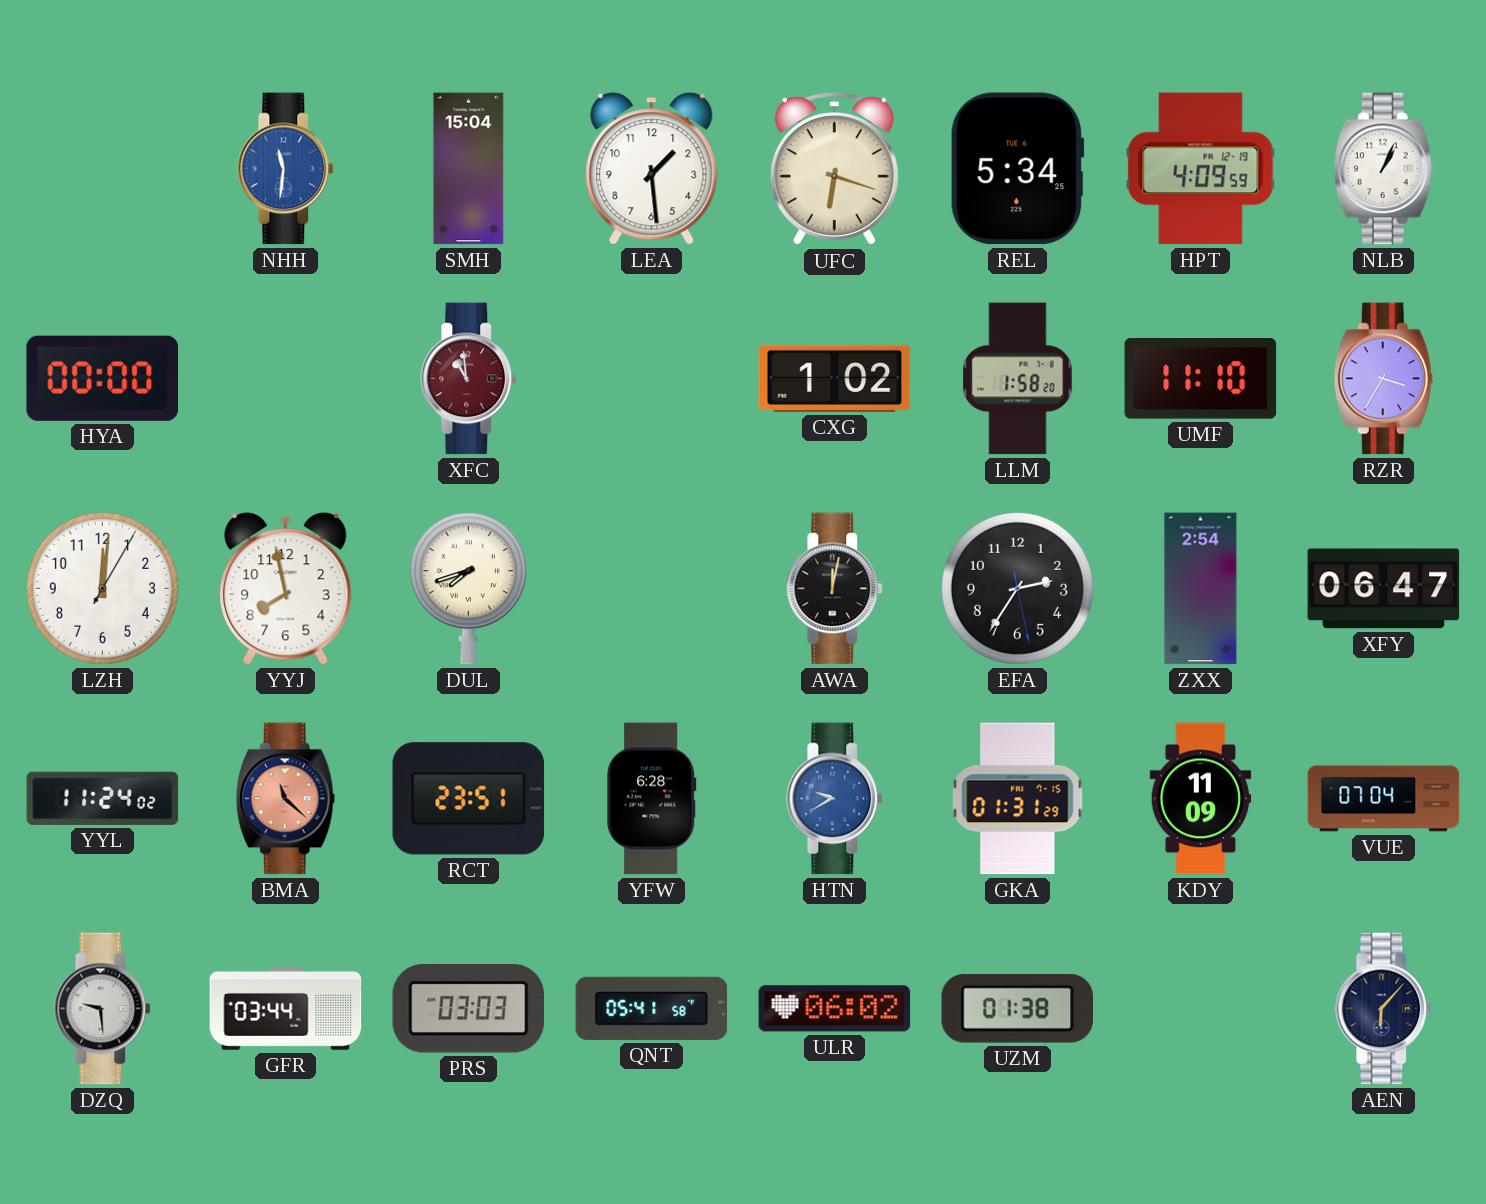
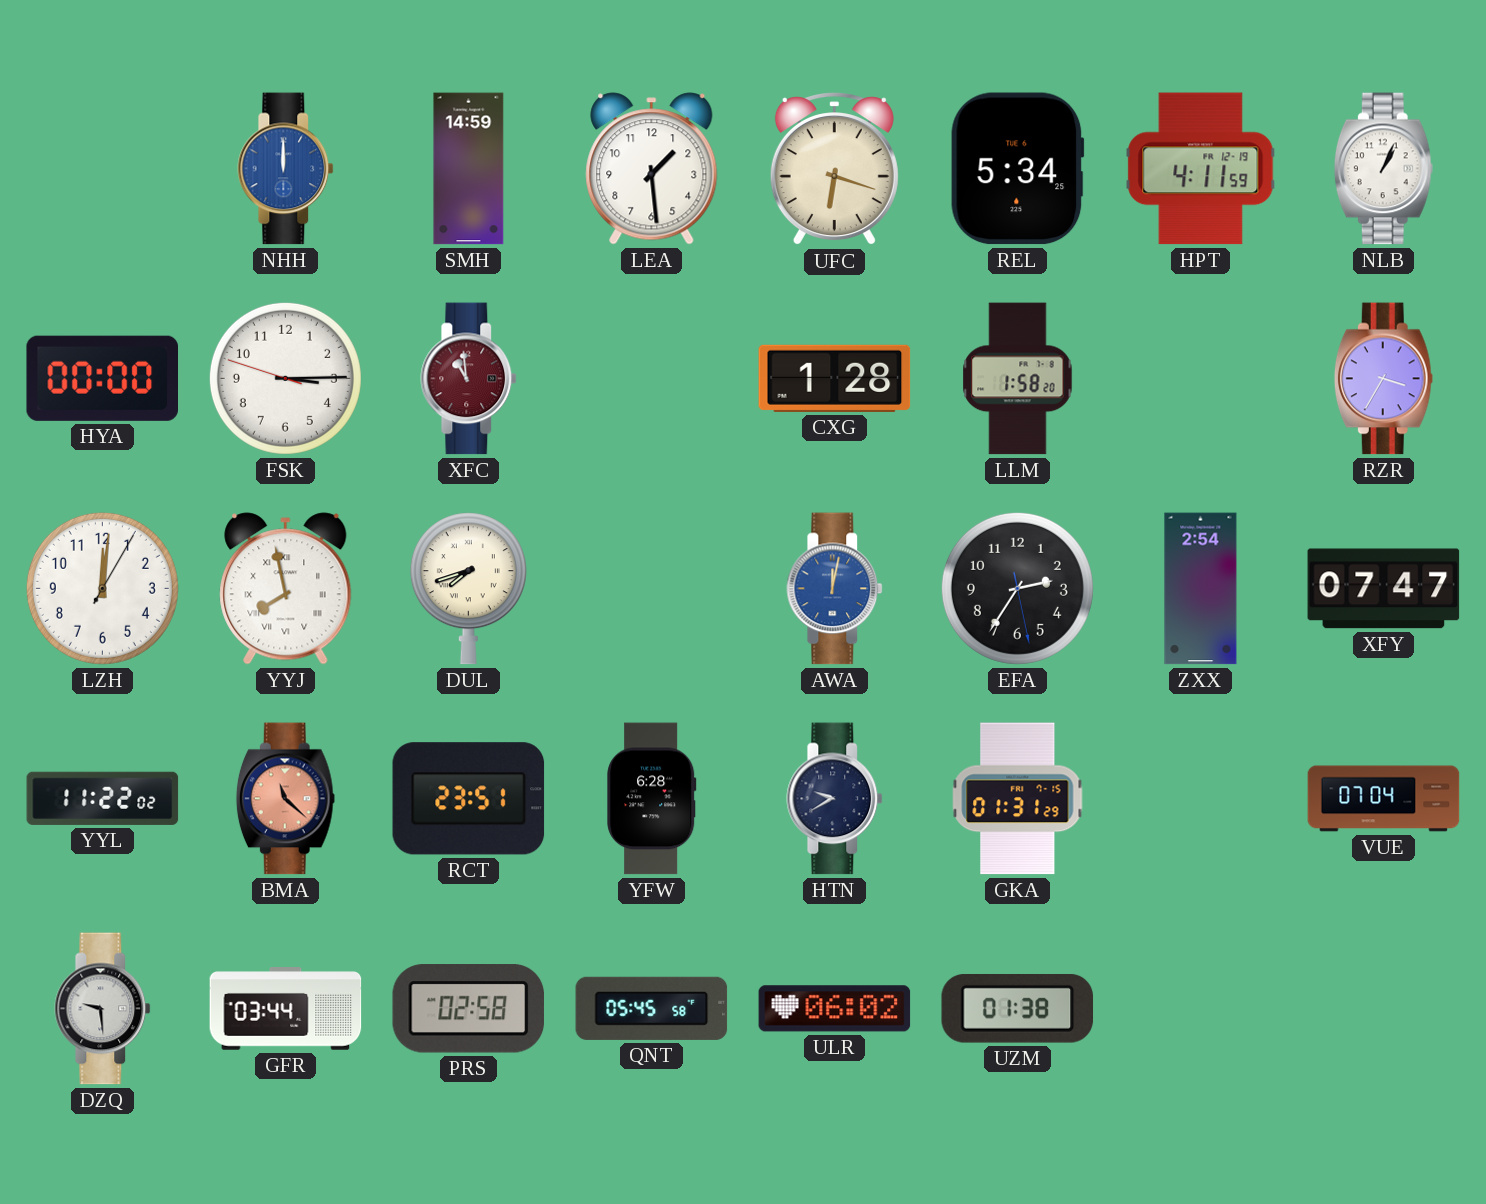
NHH: 11:31 -> 12:00
SMH: 15:04 -> 14:59
HPT: 4:09 -> 4:11
FSK: none -> 3:14
CXG: 1:02 -> 1:28
UMF: 11:10 -> none
YYJ numerals: Arabic -> Roman
AWA dial: black -> blue
XFY: 06:47 -> 07:47
YYL: 11:24 -> 11:22
HTN dial: blue -> navy
KDY: 11:09 -> none
PRS: 03:03 -> 02:58
QNT: 05:41 -> 05:45
AEN: 6:07 -> none
